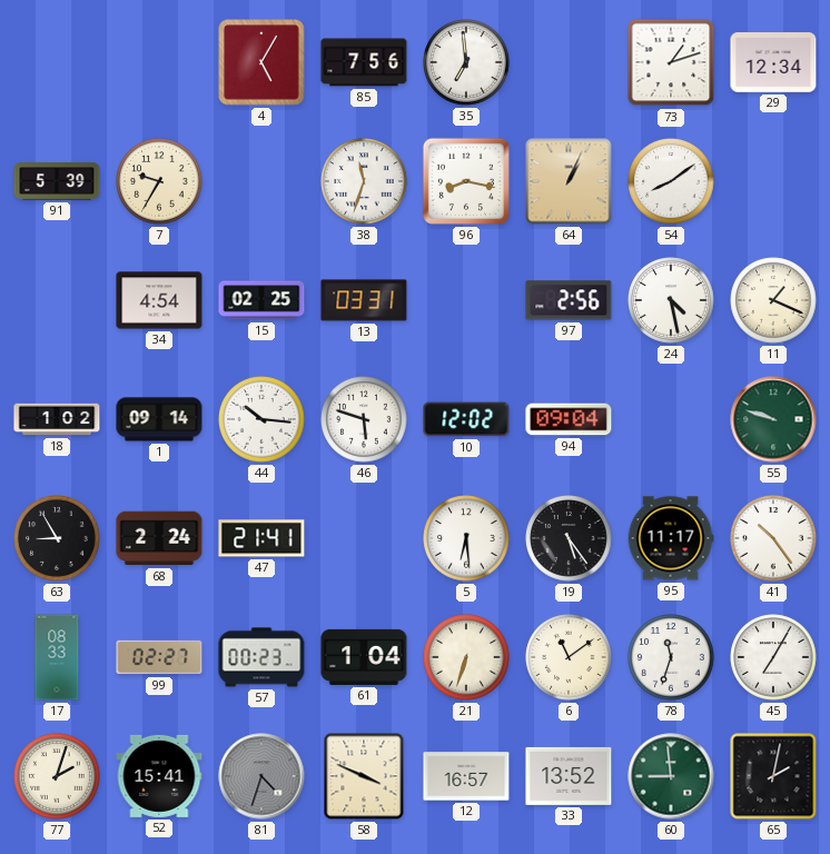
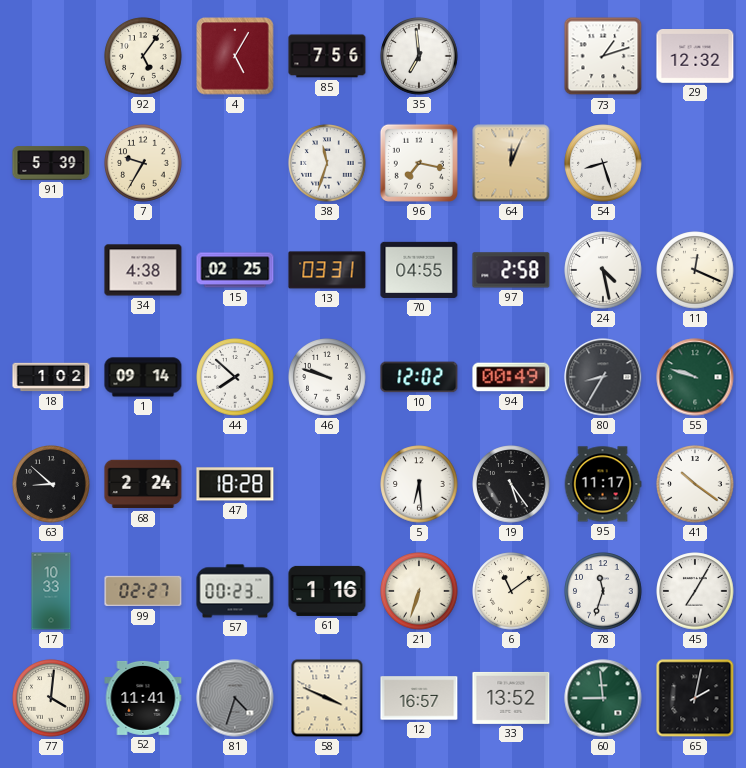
92: none -> 5:06
29: 12:34 -> 12:32
96: 8:17 -> 7:17
64: 1:04 -> 12:04
54: 8:09 -> 8:27
34: 4:54 -> 4:38
70: none -> 04:55
97: 2:56 -> 2:58
11: 1:19 -> 12:19
44: 10:16 -> 7:52
46: 5:48 -> 9:48
94: 09:04 -> 00:49
80: none -> 8:35
63: 8:55 -> 8:52
47: 21:41 -> 18:28
41: 10:24 -> 10:21
17: 08:33 -> 10:33
61: 1:04 -> 1:16
77: 2:03 -> 4:01
52: 15:41 -> 11:41
